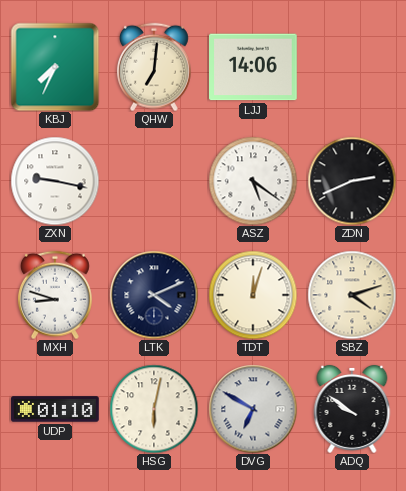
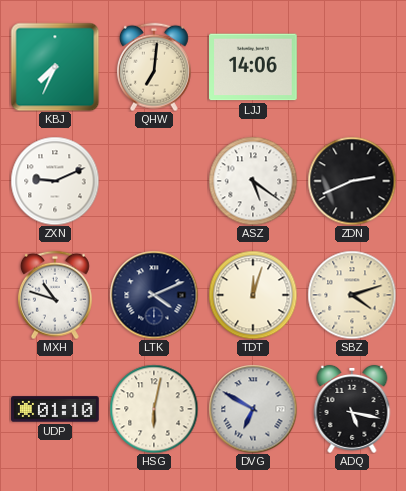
ZXN: 9:17 -> 9:11
MXH: 8:48 -> 10:48
ADQ: 9:51 -> 5:17
